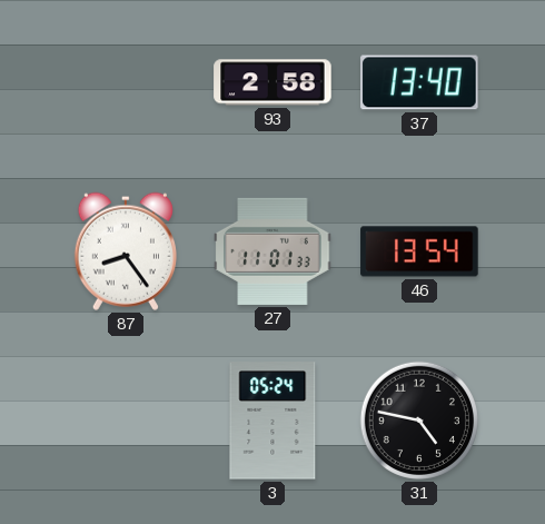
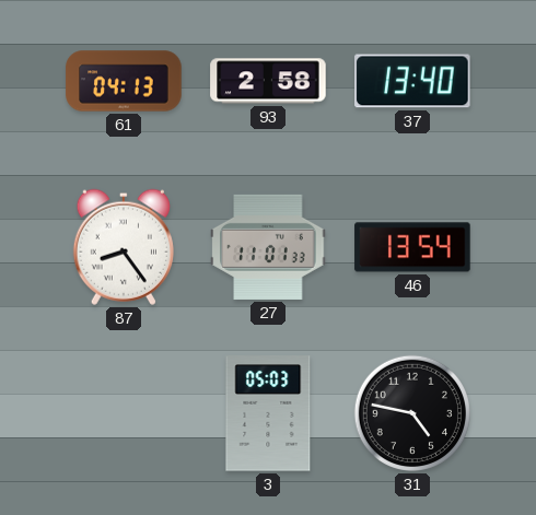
61: none -> 04:13
3: 05:24 -> 05:03
